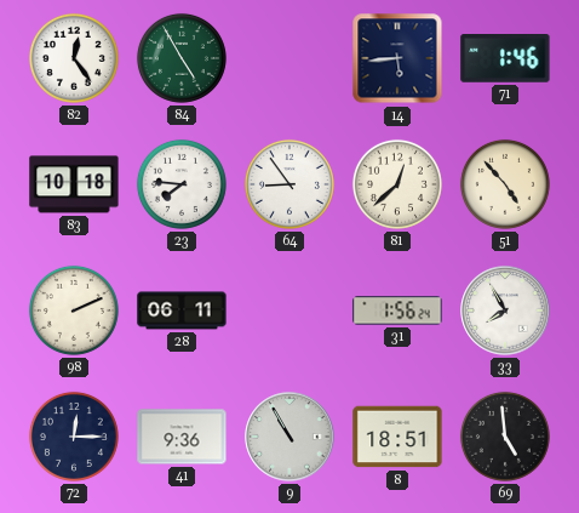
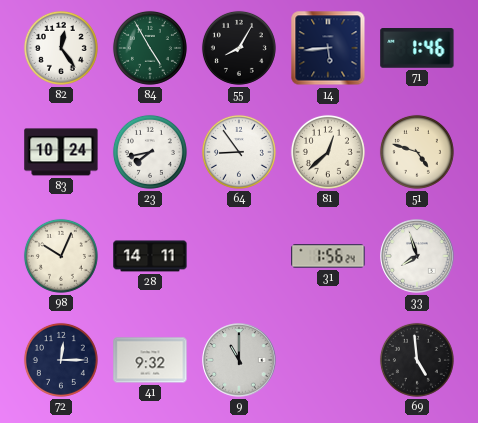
55: none -> 8:05
83: 10:18 -> 10:24
23: 7:46 -> 7:43
51: 4:53 -> 4:48
98: 2:11 -> 10:04
28: 06:11 -> 14:11
33: 7:55 -> 7:57
41: 9:36 -> 9:32
9: 10:55 -> 11:00
8: 18:51 -> none
